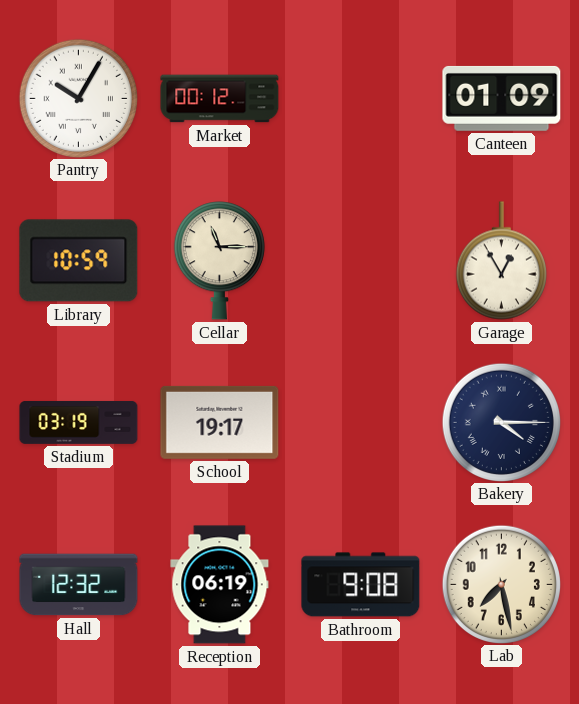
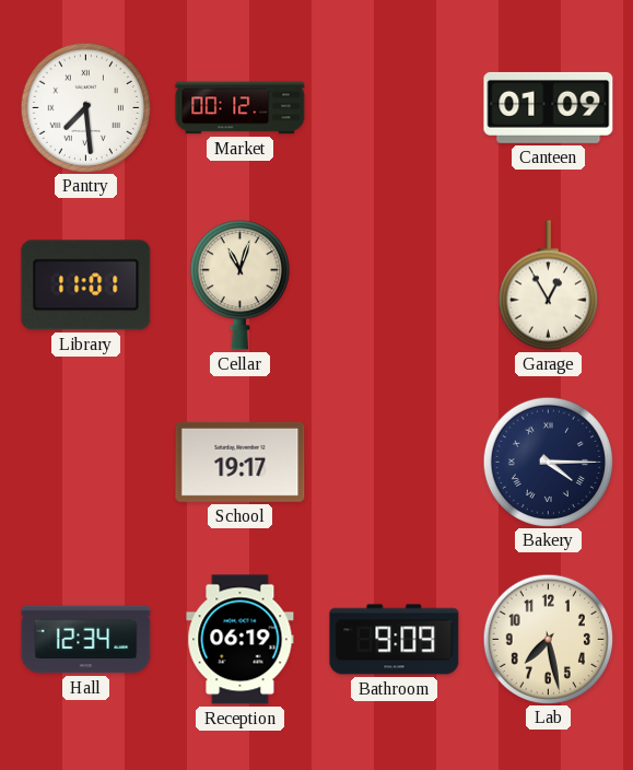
Pantry: 10:05 -> 7:29
Library: 10:59 -> 11:01
Cellar: 11:15 -> 11:03
Stadium: 03:19 -> none
Hall: 12:32 -> 12:34
Bathroom: 9:08 -> 9:09
